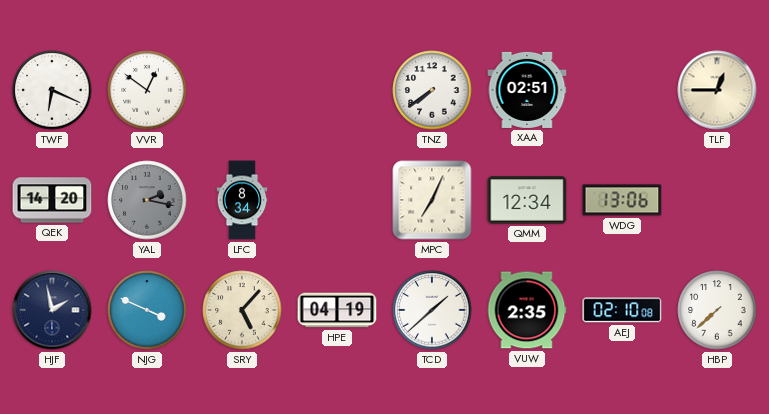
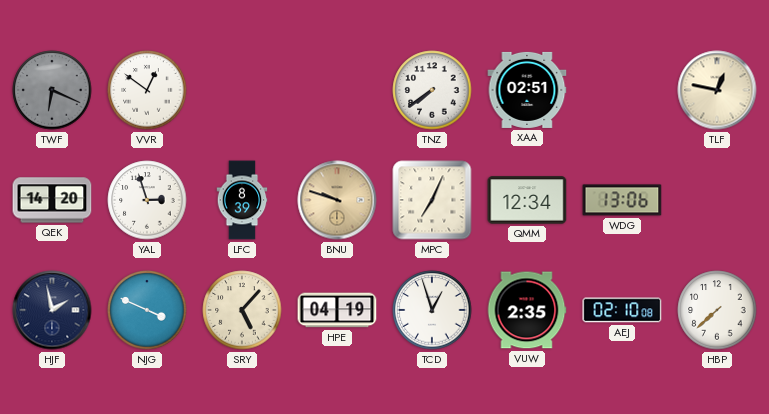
TWF dial: white -> grey
TLF: 12:45 -> 12:47
YAL: 2:17 -> 2:57
YAL dial: grey -> white
LFC: 8:34 -> 8:39
BNU: none -> 9:48
TCD: 1:38 -> 12:57
